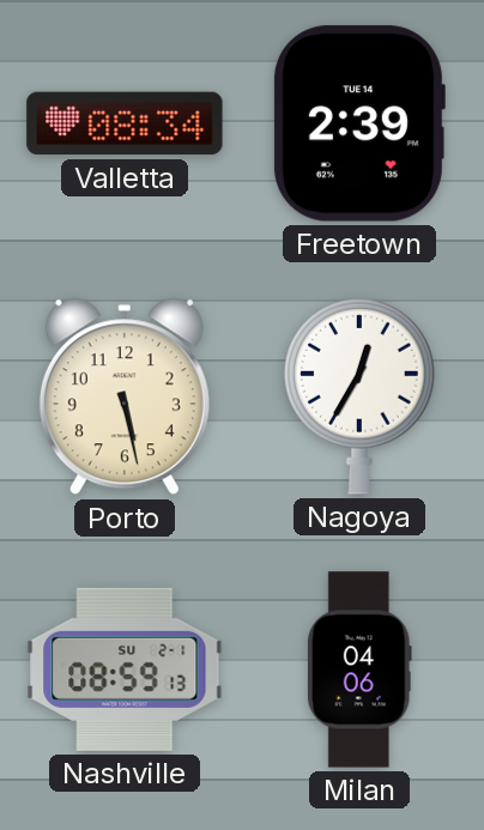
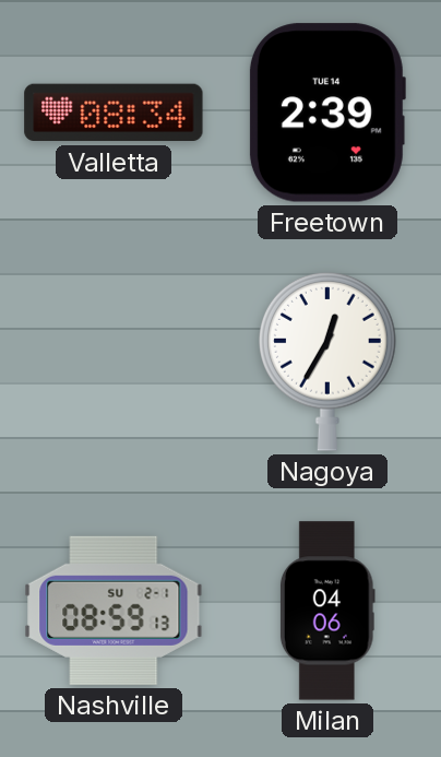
Porto: 5:28 -> none
